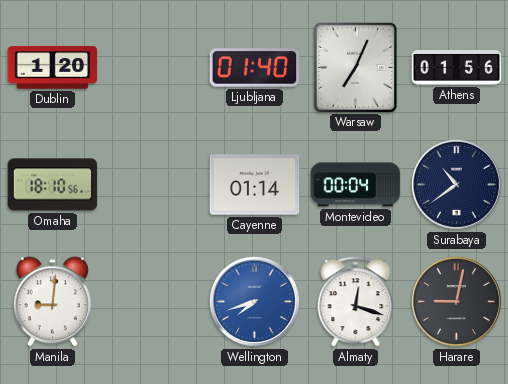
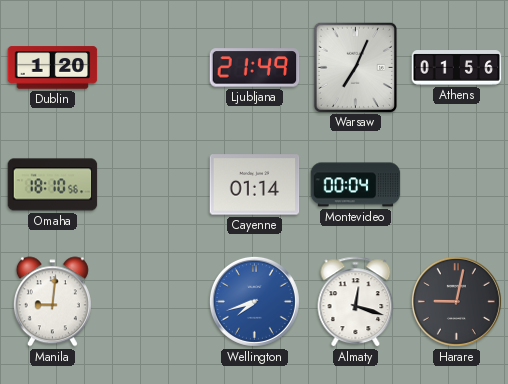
Ljubljana: 01:40 -> 21:49
Surabaya: 10:39 -> none
